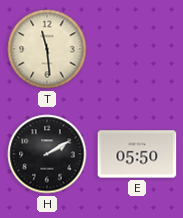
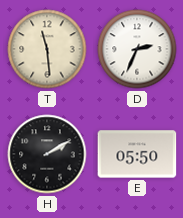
D: none -> 2:34
